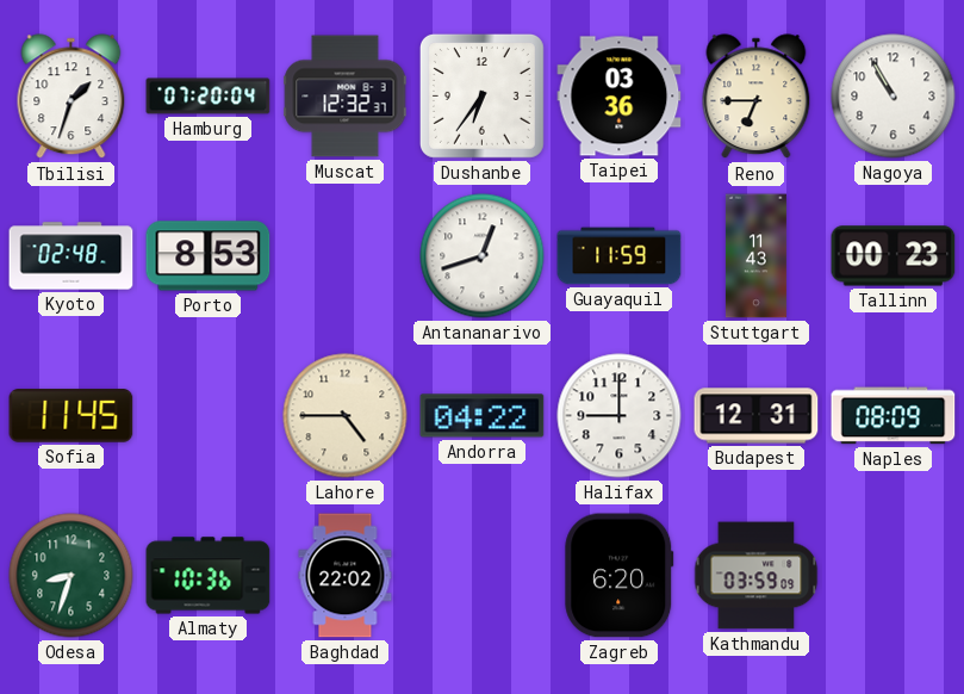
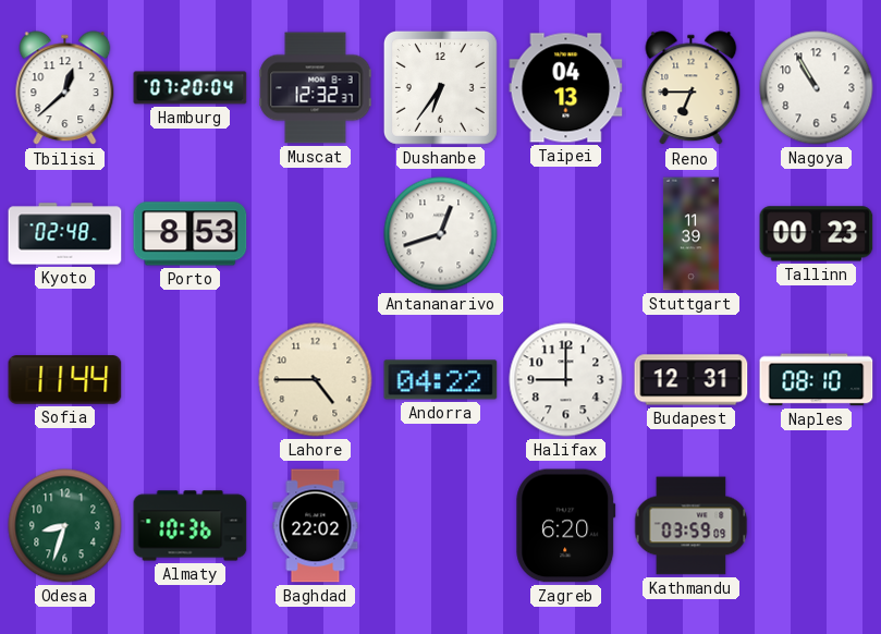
Tbilisi: 1:33 -> 12:38
Taipei: 03:36 -> 04:13
Guayaquil: 11:59 -> none
Stuttgart: 11:43 -> 11:39
Sofia: 11:45 -> 11:44
Naples: 08:09 -> 08:10
